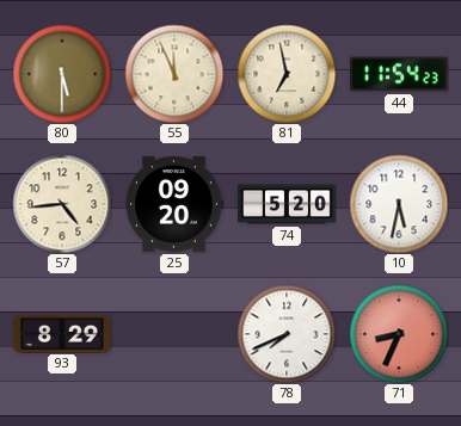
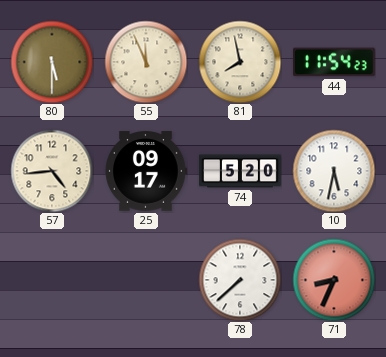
81: 6:58 -> 7:58
25: 09:20 -> 09:17
93: 8:29 -> none
78: 7:41 -> 7:38
